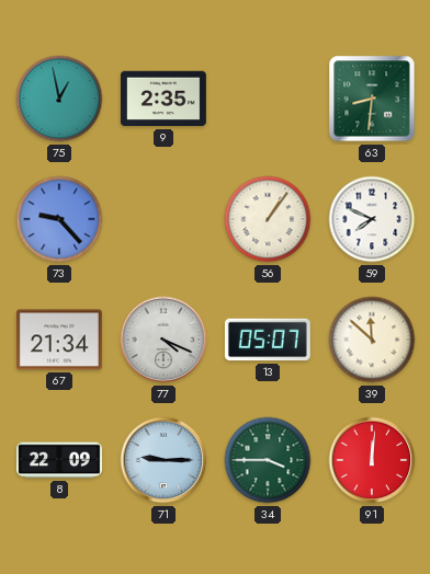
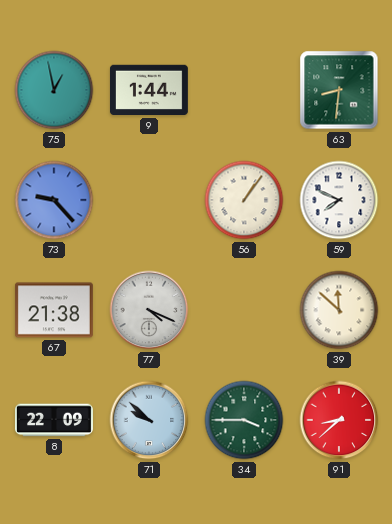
9: 2:35 -> 1:44
67: 21:34 -> 21:38
13: 05:07 -> none
71: 9:15 -> 9:52
91: 12:01 -> 8:38
